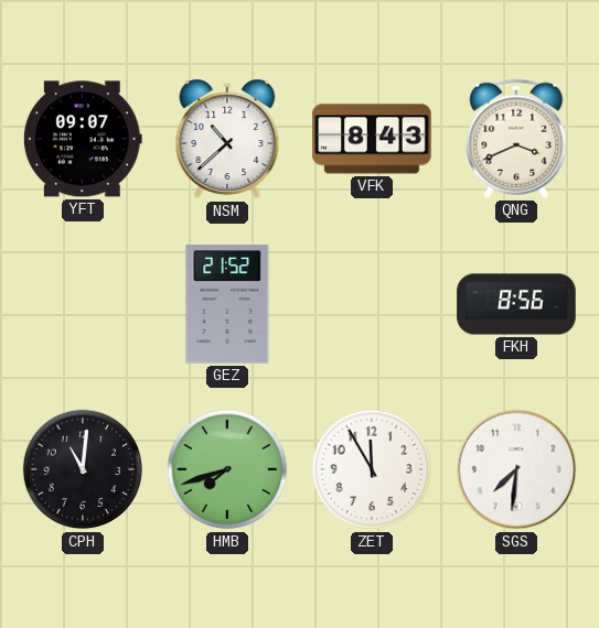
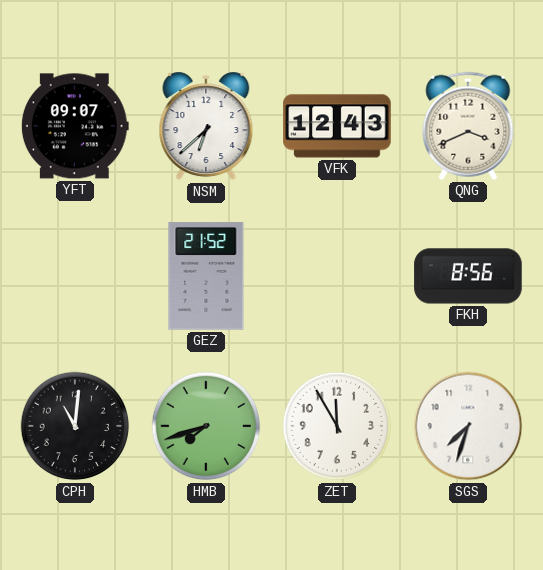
NSM: 10:38 -> 6:38
VFK: 8:43 -> 12:43
SGS: 7:31 -> 7:33
